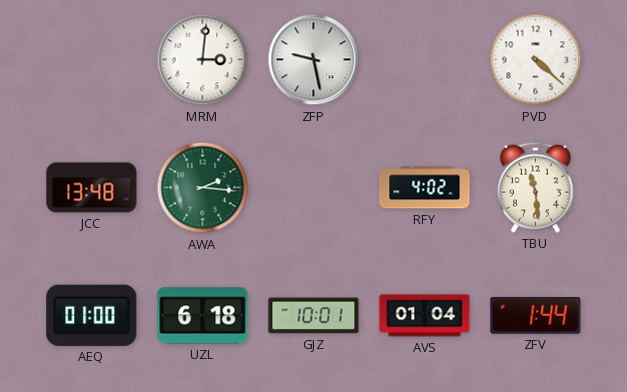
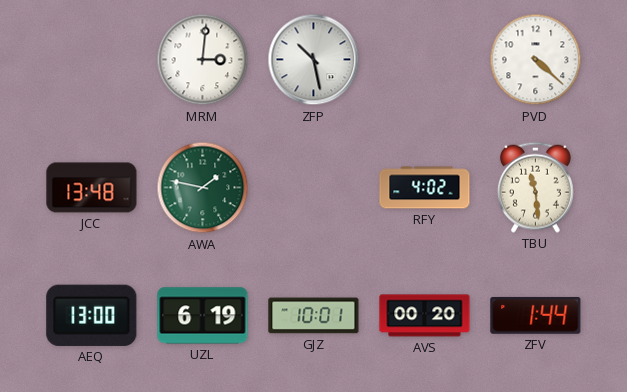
ZFP: 9:28 -> 10:28
AWA: 2:16 -> 1:47
AEQ: 01:00 -> 13:00
UZL: 6:18 -> 6:19
AVS: 01:04 -> 00:20
